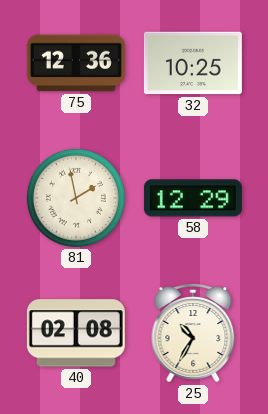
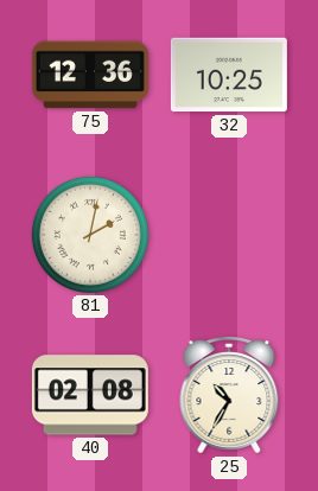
81: 1:58 -> 2:02
58: 12:29 -> none
